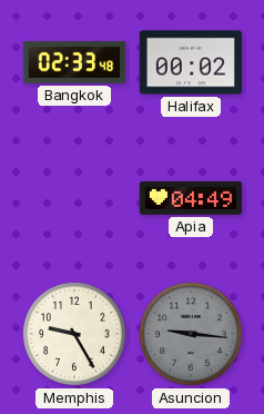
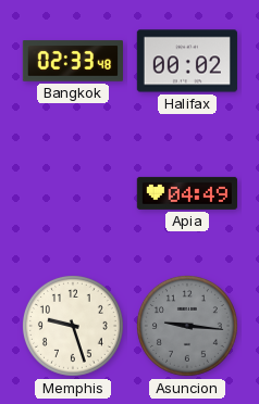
Memphis: 9:25 -> 9:27
